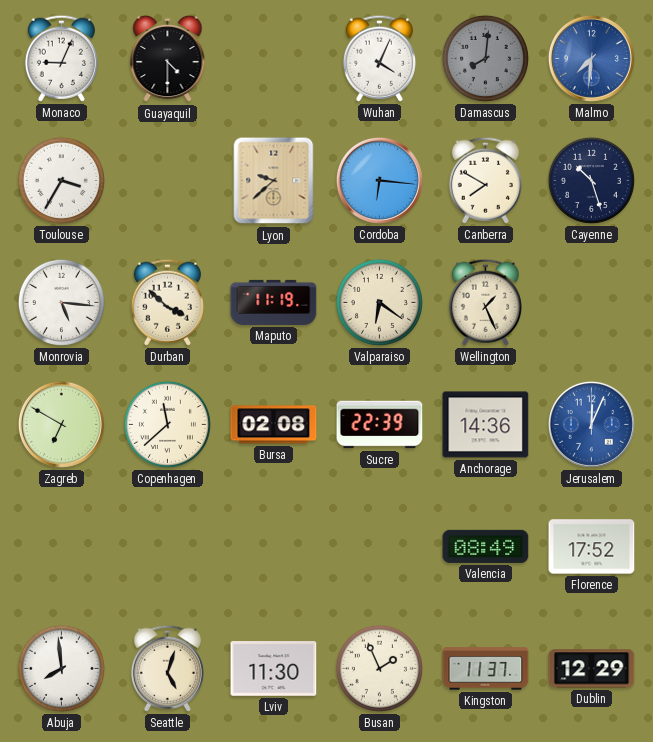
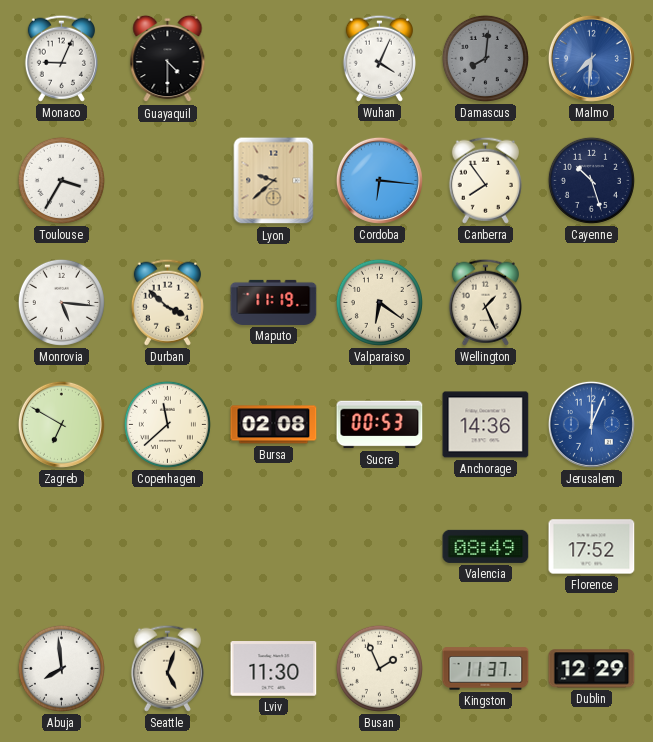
Canberra: 7:50 -> 7:54
Sucre: 22:39 -> 00:53
